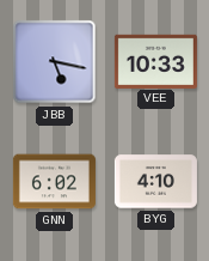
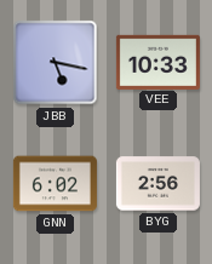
BYG: 4:10 -> 2:56
